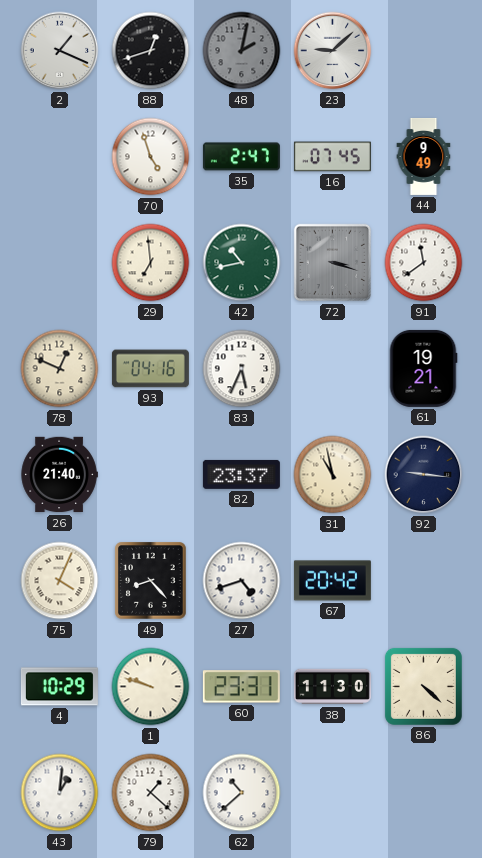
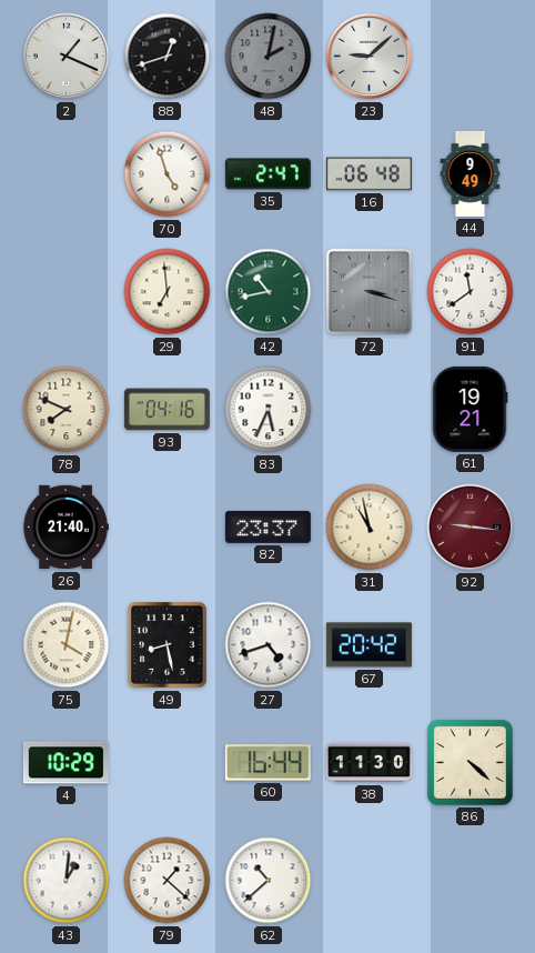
16: 07:45 -> 06:48
78: 12:49 -> 7:49
92 dial: navy -> burgundy
75: 4:04 -> 4:02
49: 8:23 -> 8:28
1: 9:48 -> none
60: 23:31 -> 16:44
